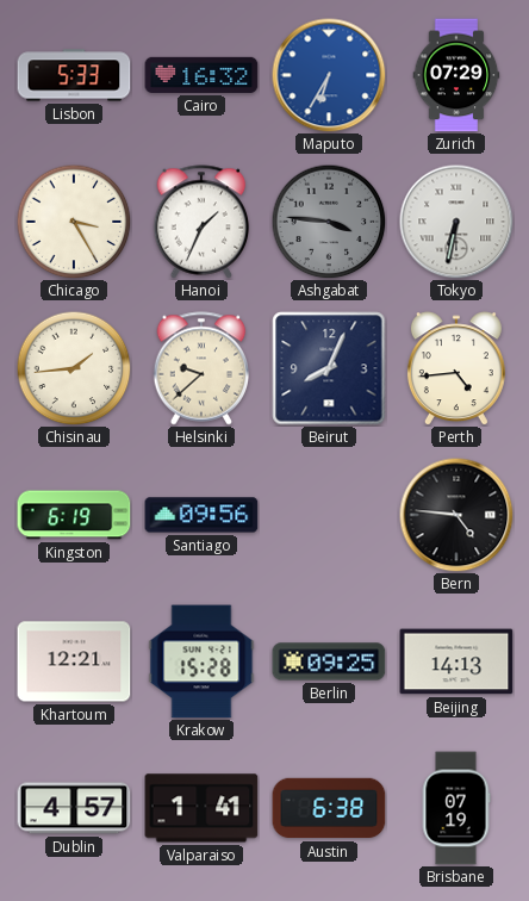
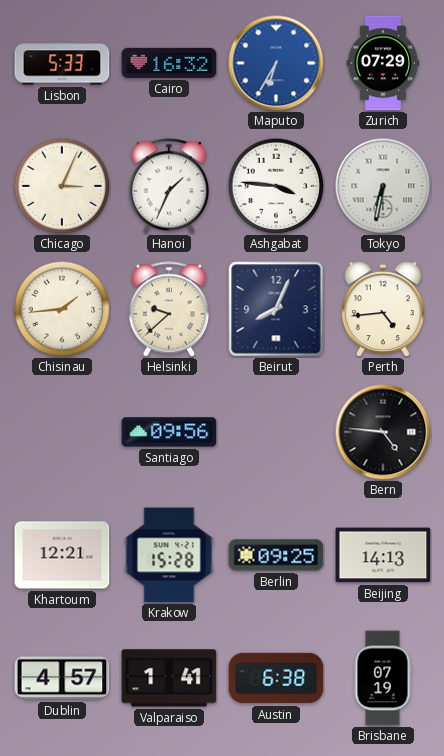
Chicago: 3:25 -> 3:04
Ashgabat dial: grey -> white
Kingston: 6:19 -> none
